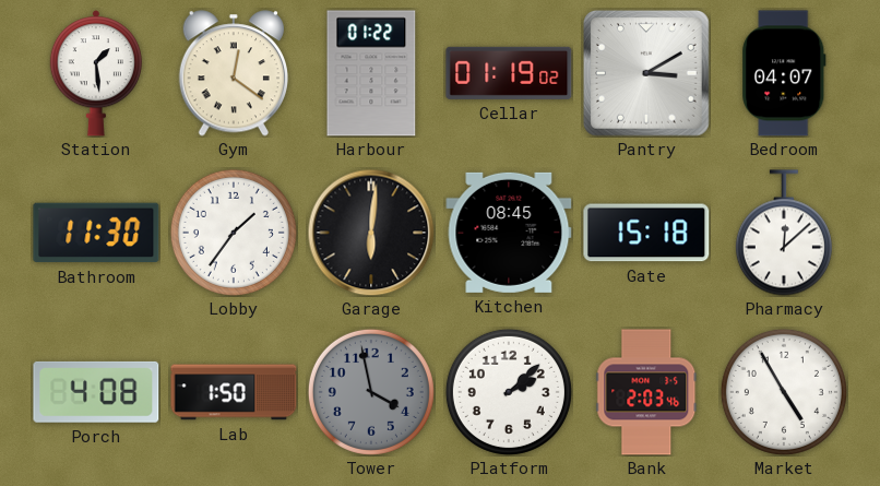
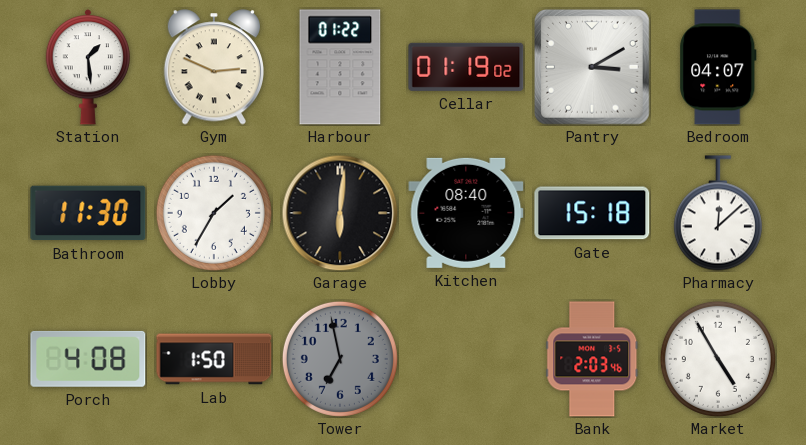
Gym: 12:21 -> 2:49
Lobby: 1:36 -> 1:35
Kitchen: 08:45 -> 08:40
Tower: 3:58 -> 6:58
Platform: 2:08 -> none
